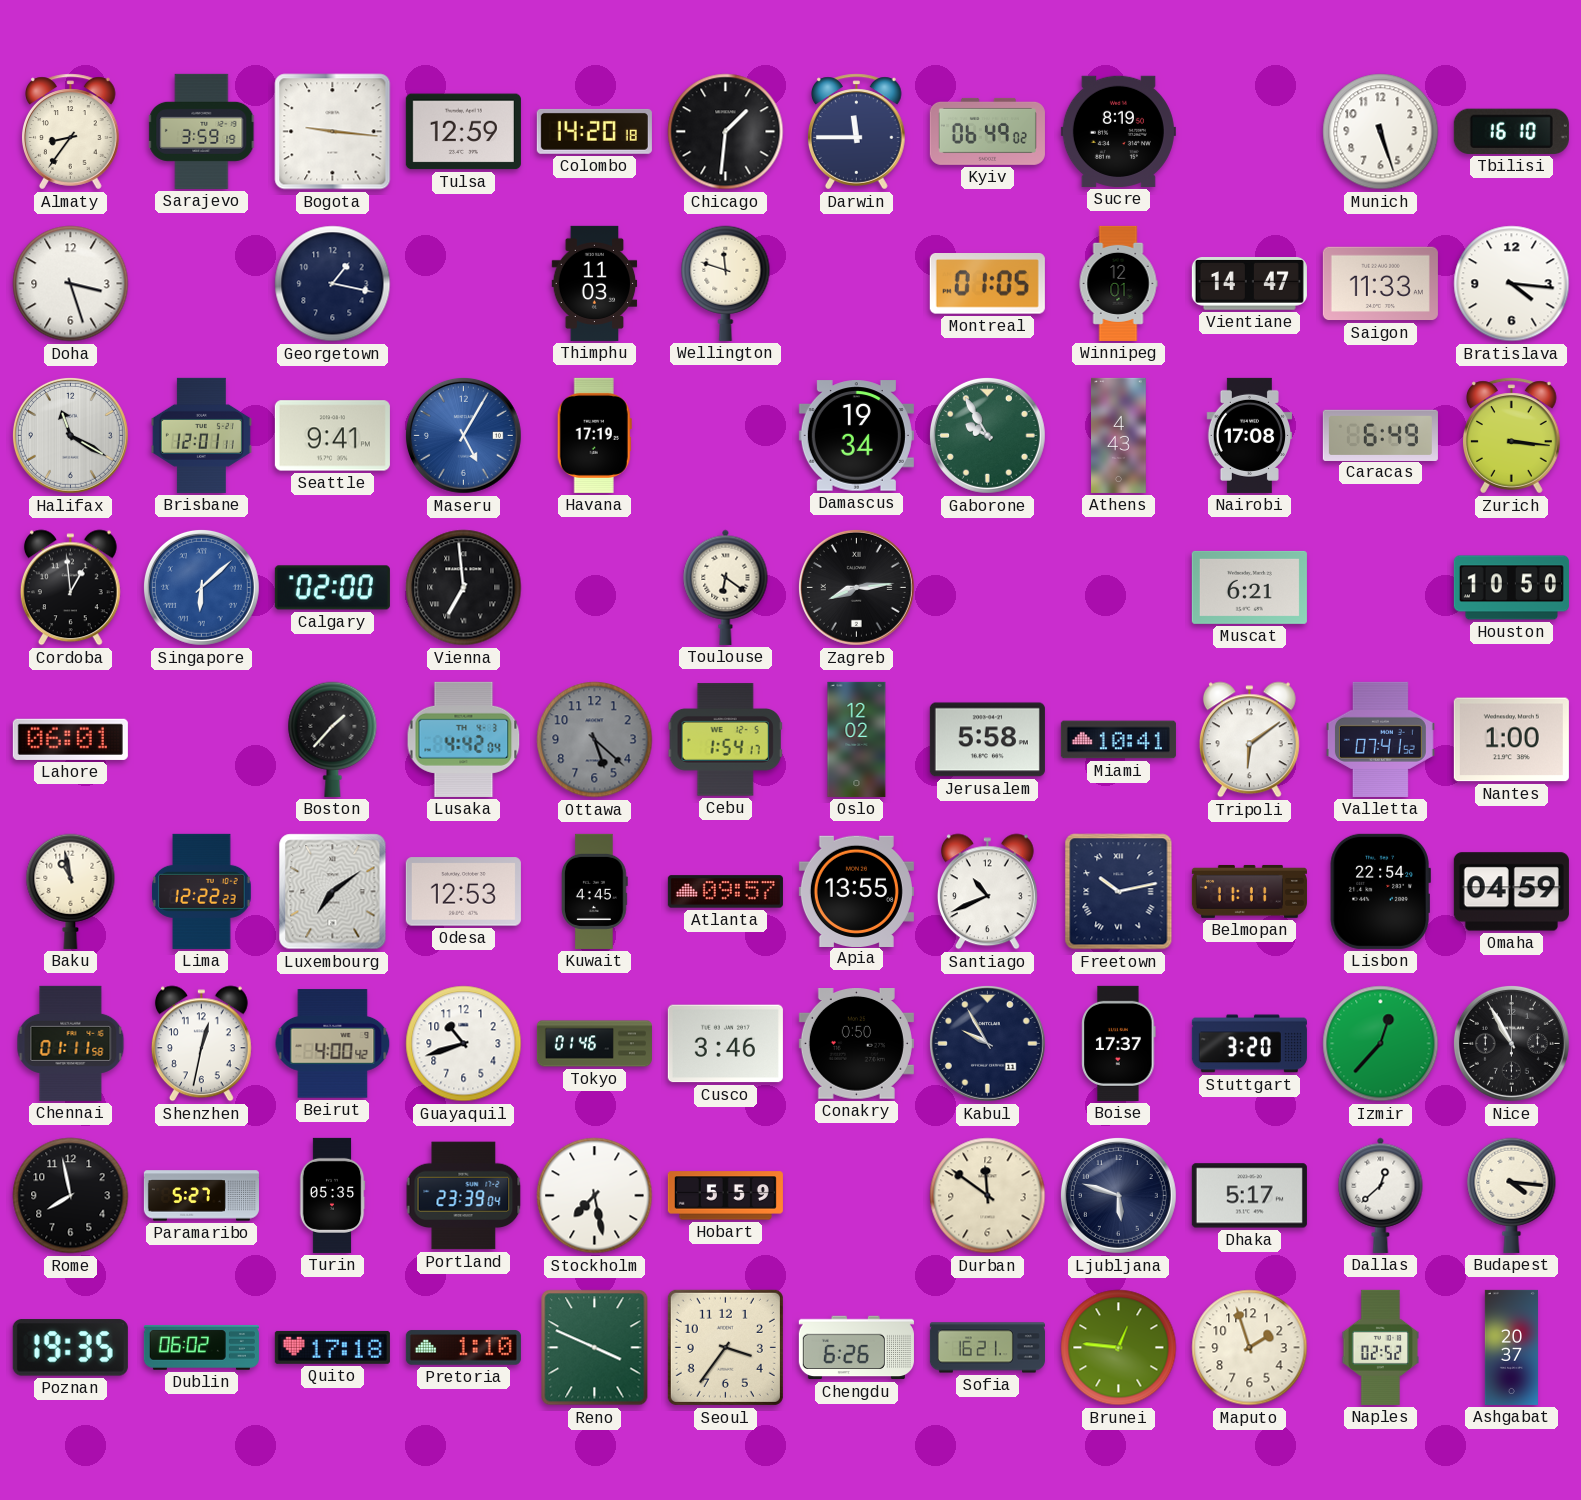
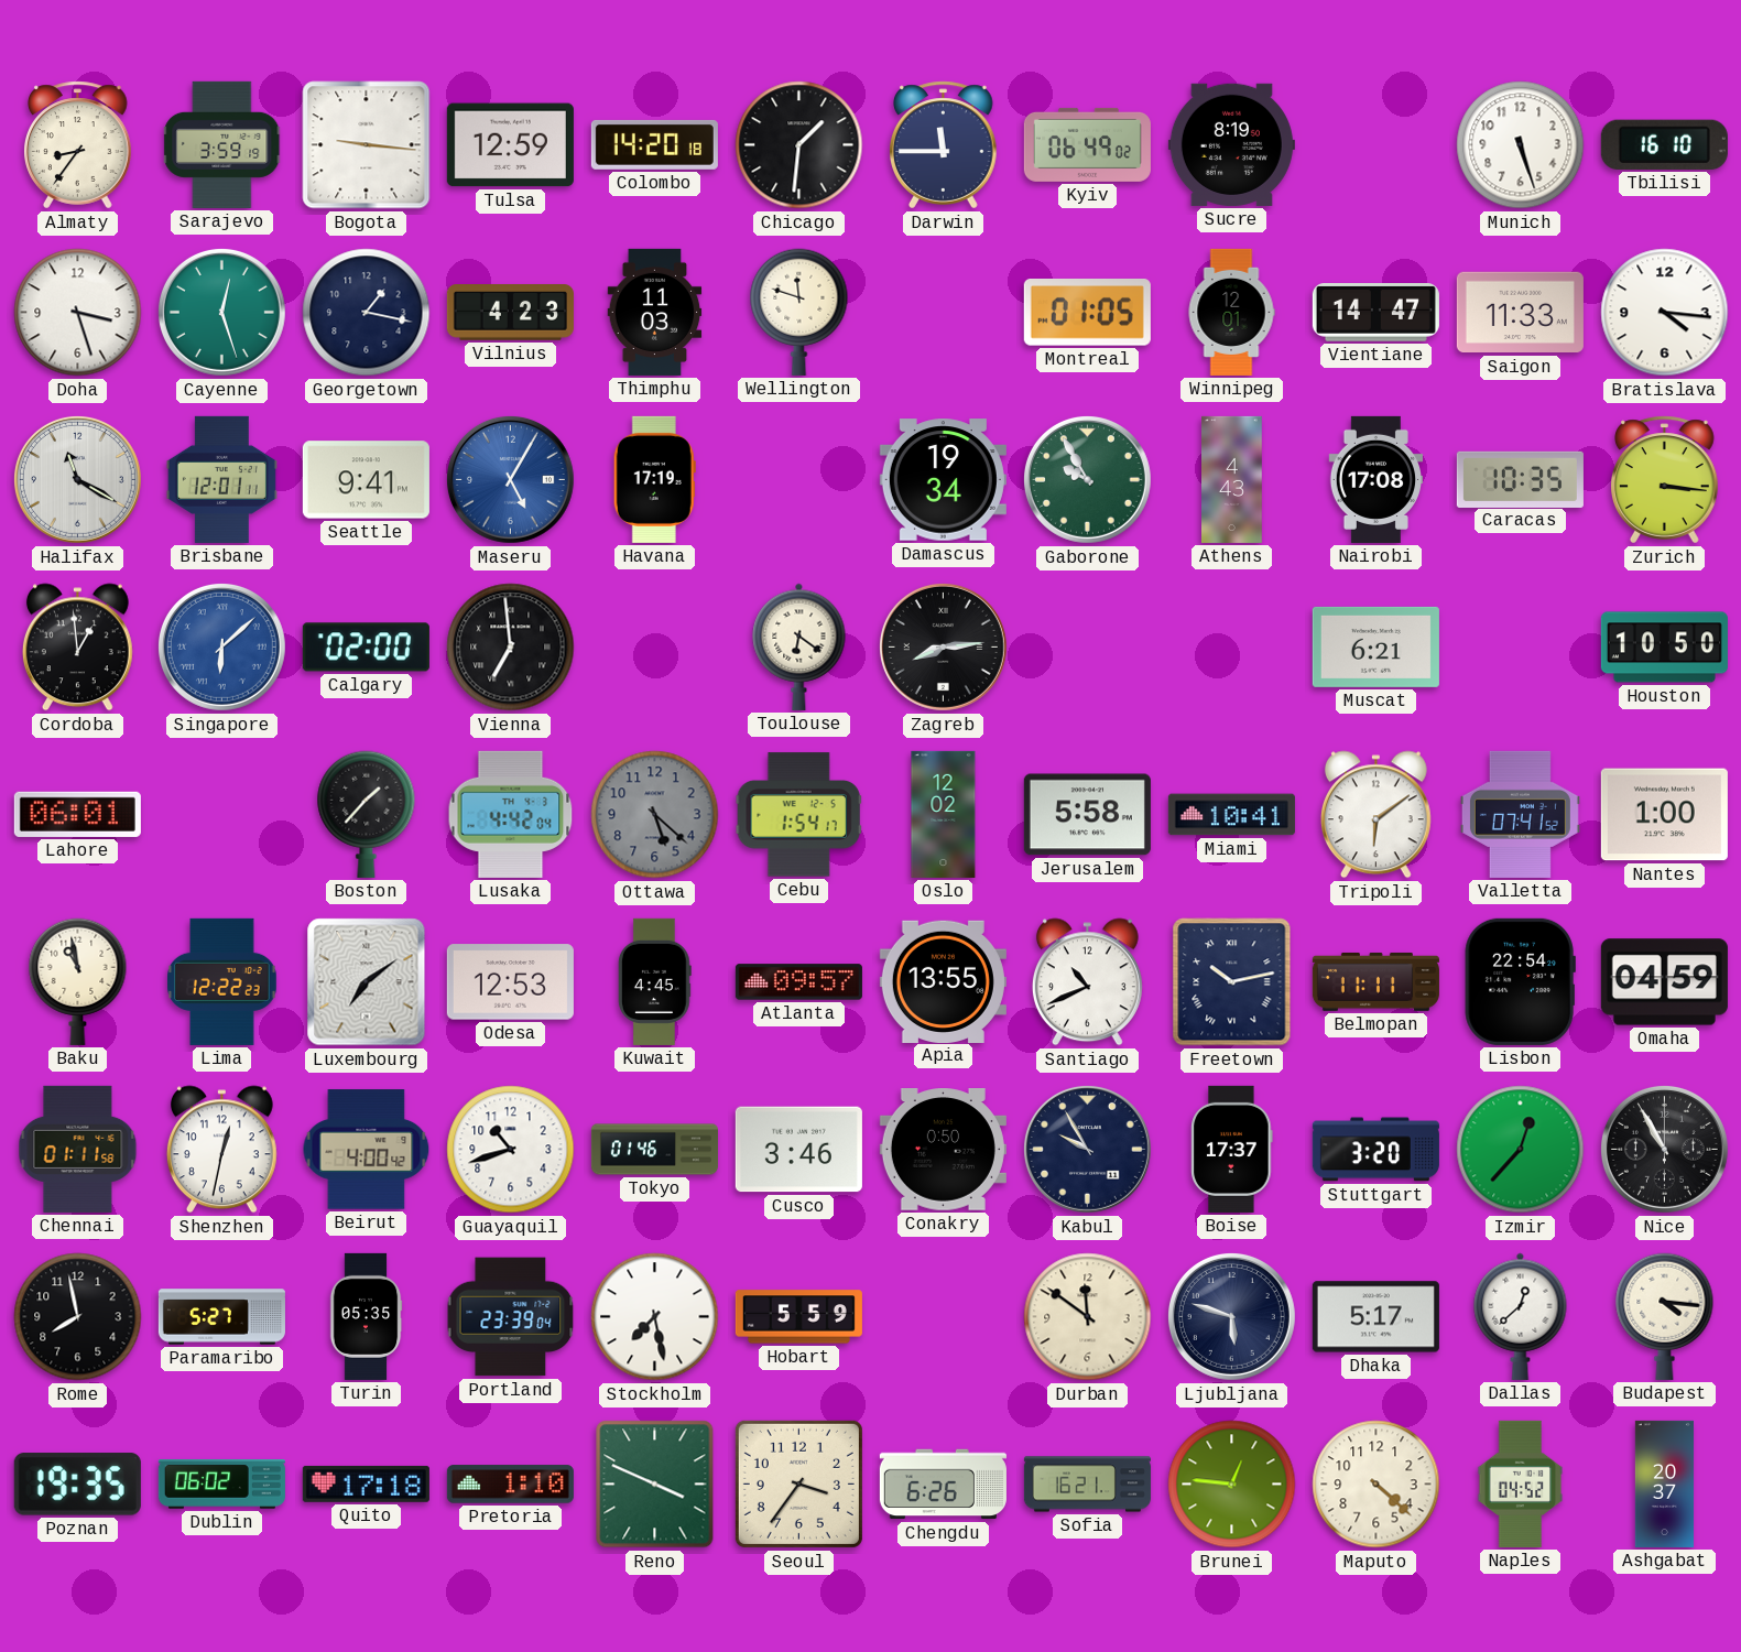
Cayenne: none -> 12:27
Vilnius: none -> 4:23
Caracas: 6:49 -> 10:35
Maputo: 1:57 -> 4:22
Naples: 02:52 -> 04:52
